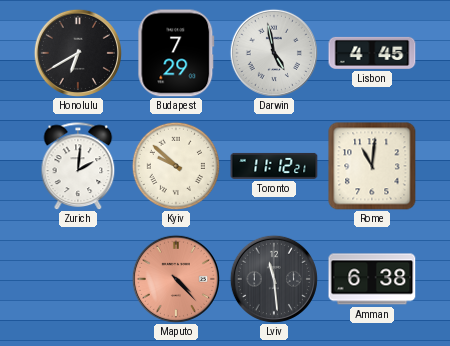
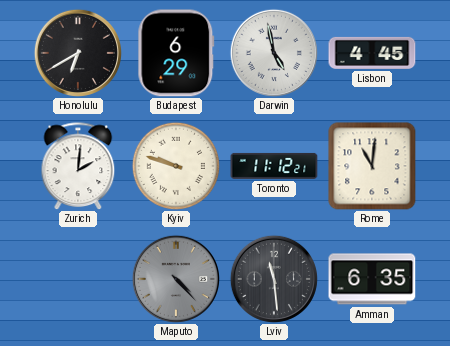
Budapest: 7:29 -> 6:29
Kyiv: 9:52 -> 9:48
Maputo dial: salmon -> grey
Amman: 6:38 -> 6:35
